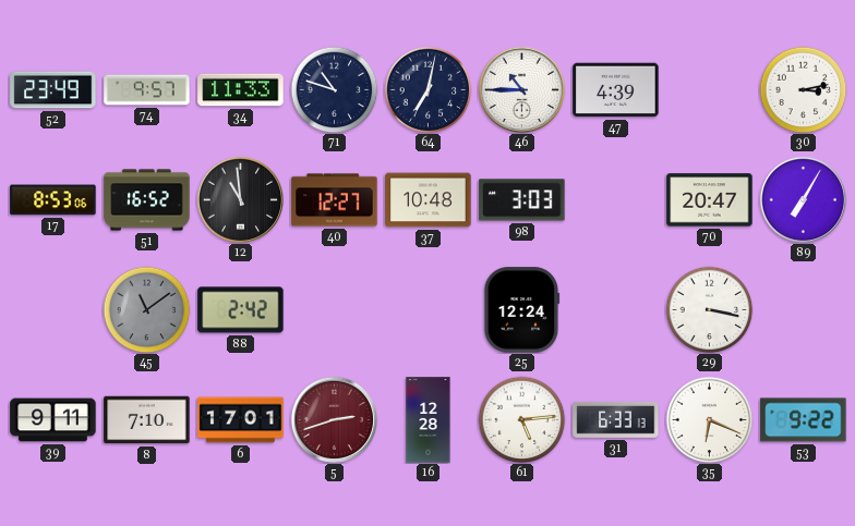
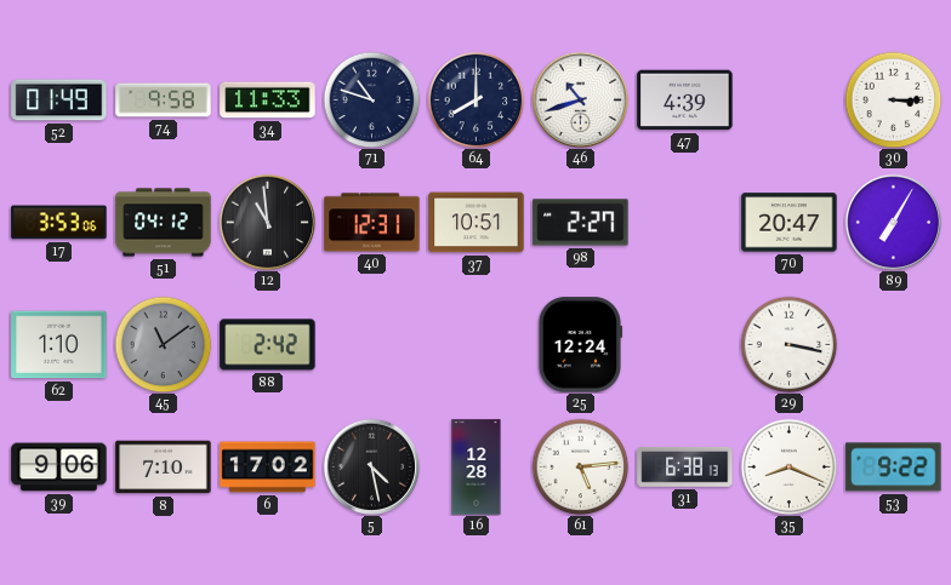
52: 23:49 -> 01:49
74: 9:57 -> 9:58
64: 7:02 -> 8:00
46: 10:45 -> 10:42
30: 3:13 -> 3:15
17: 8:53 -> 3:53
51: 16:52 -> 04:12
40: 12:27 -> 12:31
37: 10:48 -> 10:51
98: 3:03 -> 2:27
62: none -> 1:10
39: 9:11 -> 9:06
6: 17:01 -> 17:02
5: 2:42 -> 4:28
5 dial: burgundy -> black
31: 6:33 -> 6:38
35: 6:19 -> 8:19
